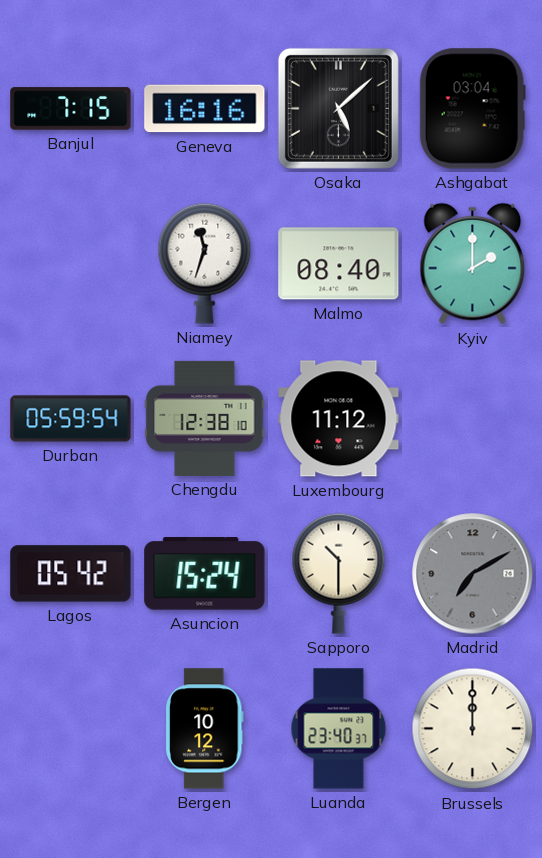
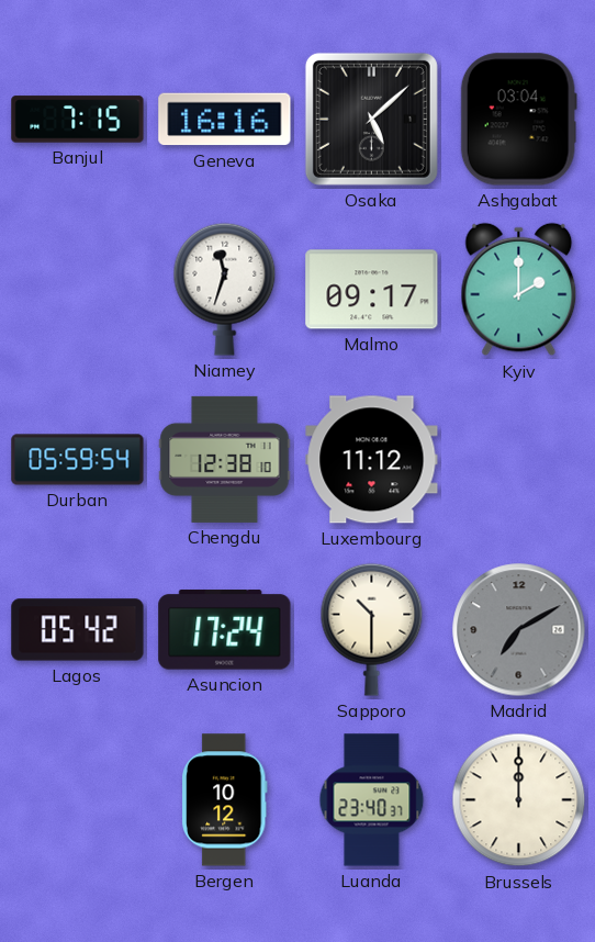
Malmo: 08:40 -> 09:17
Asuncion: 15:24 -> 17:24
